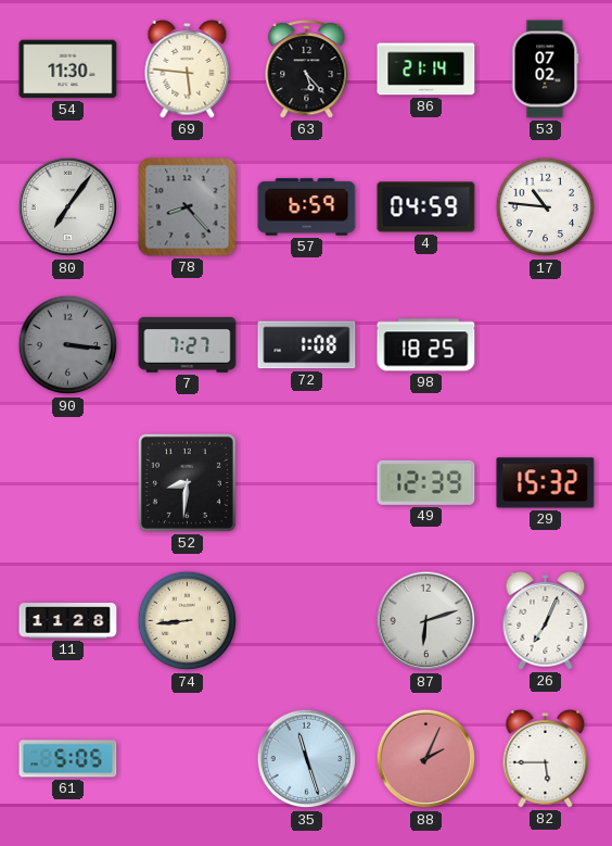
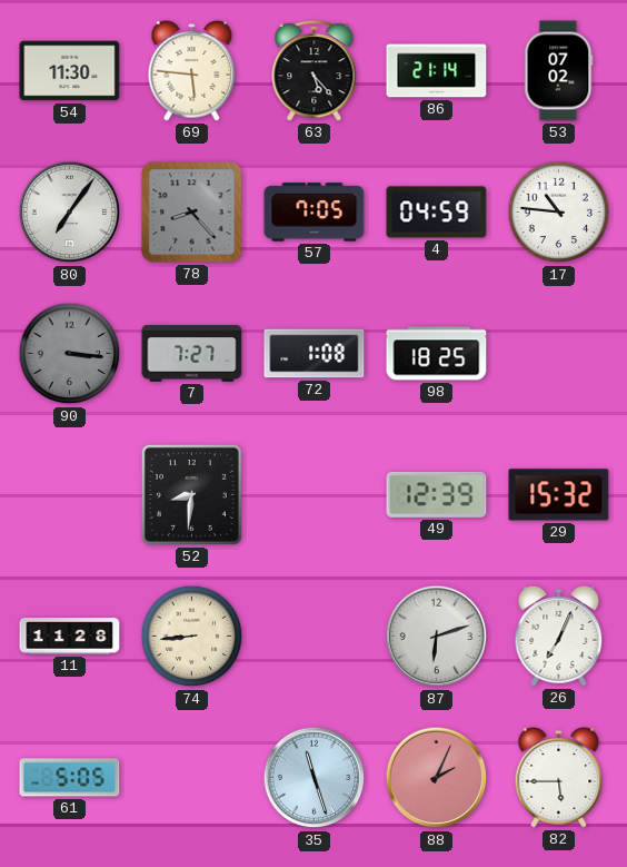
57: 6:59 -> 7:05
